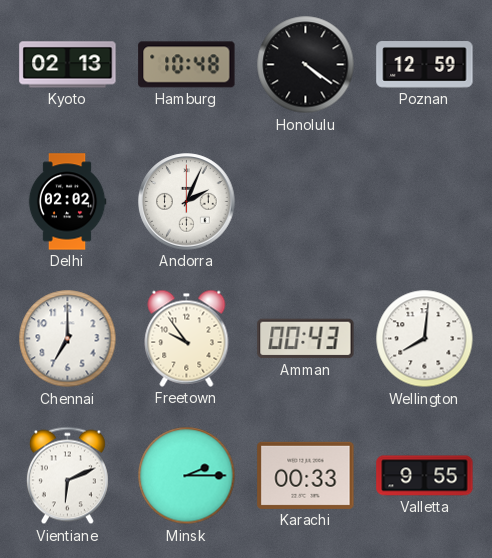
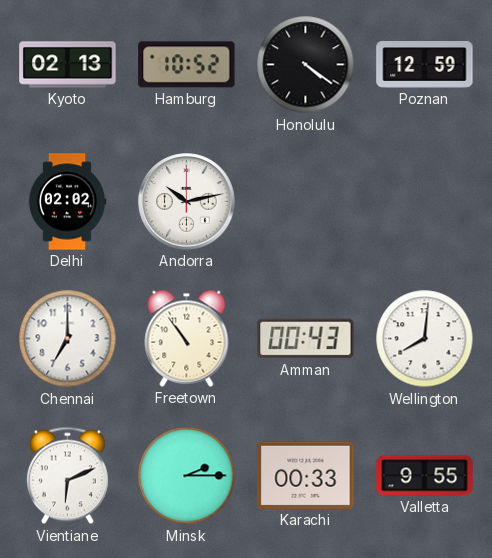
Hamburg: 10:48 -> 10:52
Andorra: 2:04 -> 10:13
Freetown: 9:54 -> 10:54
